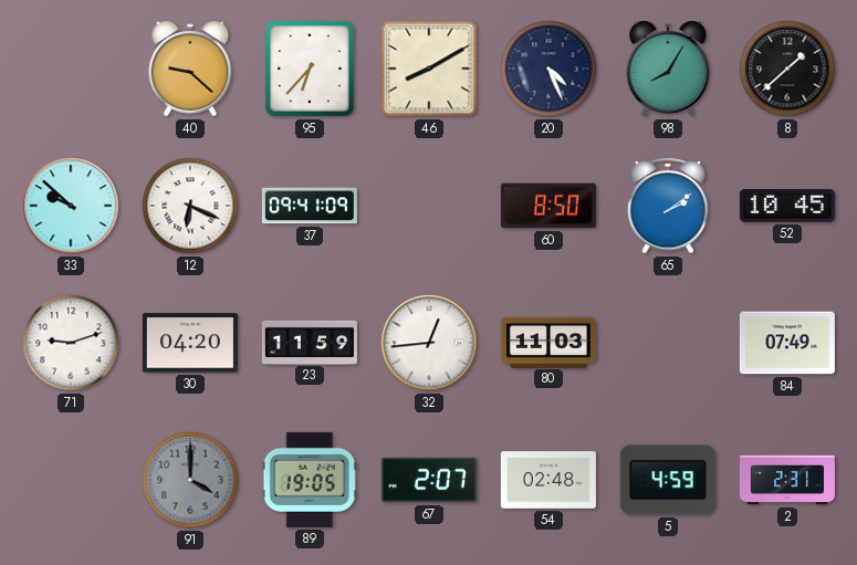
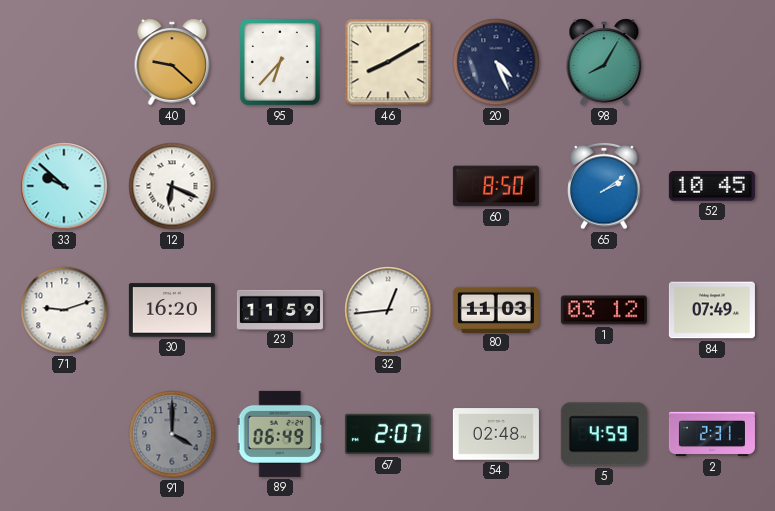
8: 1:38 -> none
37: 09:41 -> none
30: 04:20 -> 16:20
1: none -> 03:12
89: 19:05 -> 06:49
